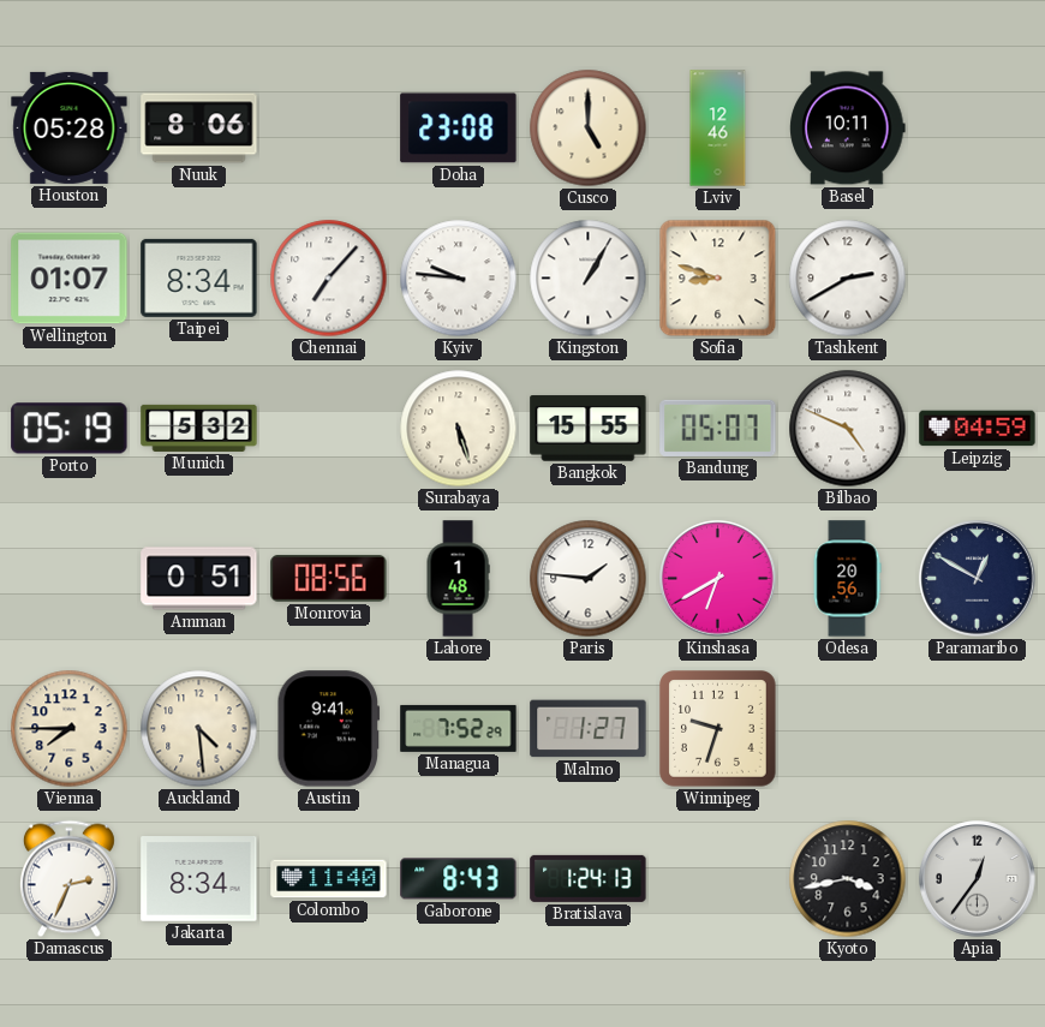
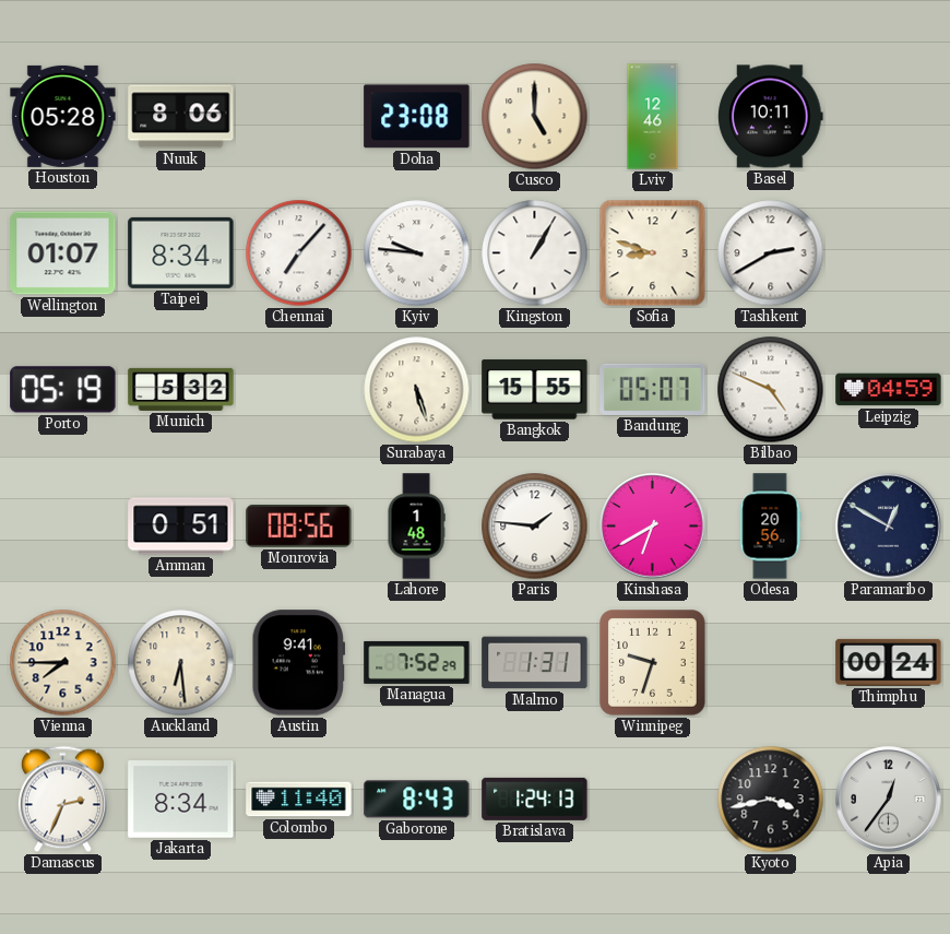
Auckland: 4:29 -> 6:29
Malmo: 1:27 -> 1:31
Thimphu: none -> 00:24
